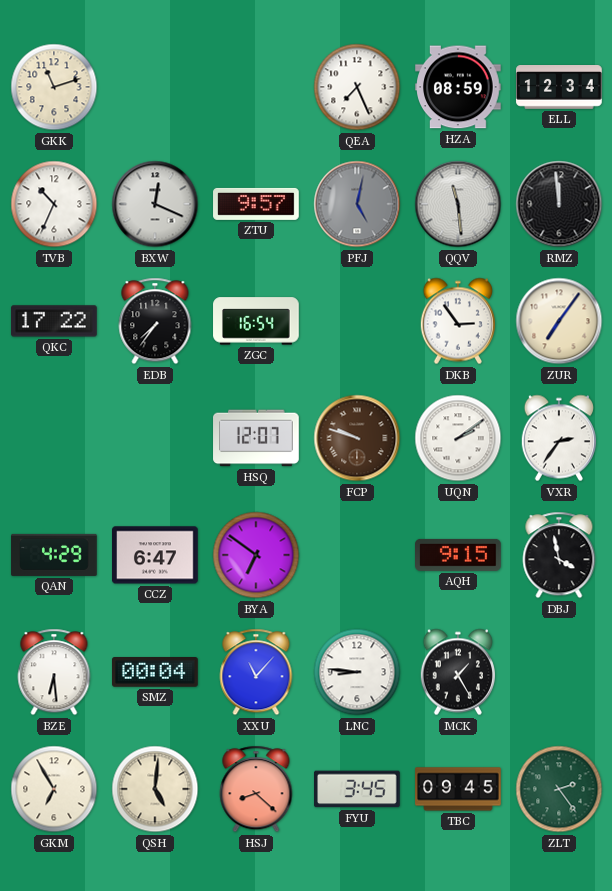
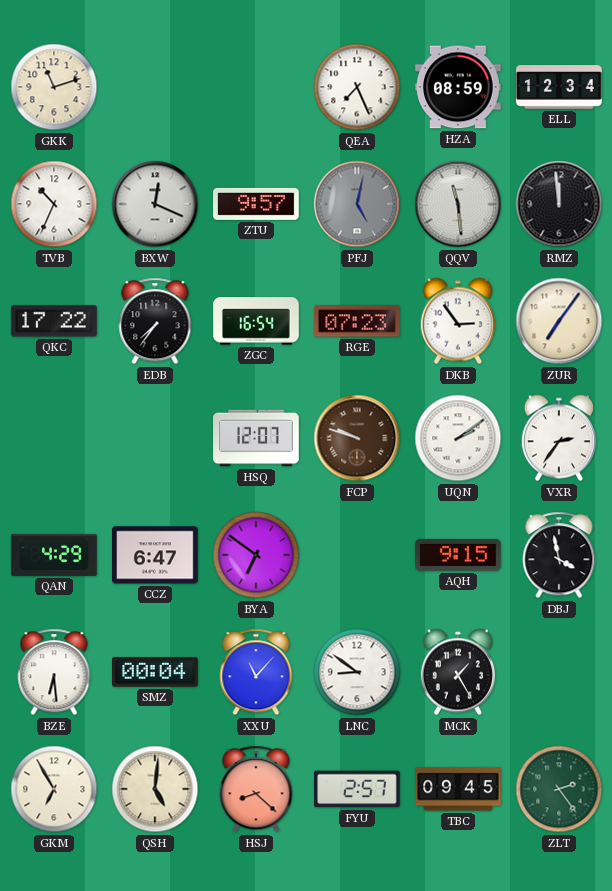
RGE: none -> 07:23
LNC: 8:46 -> 8:51
FYU: 3:45 -> 2:57
